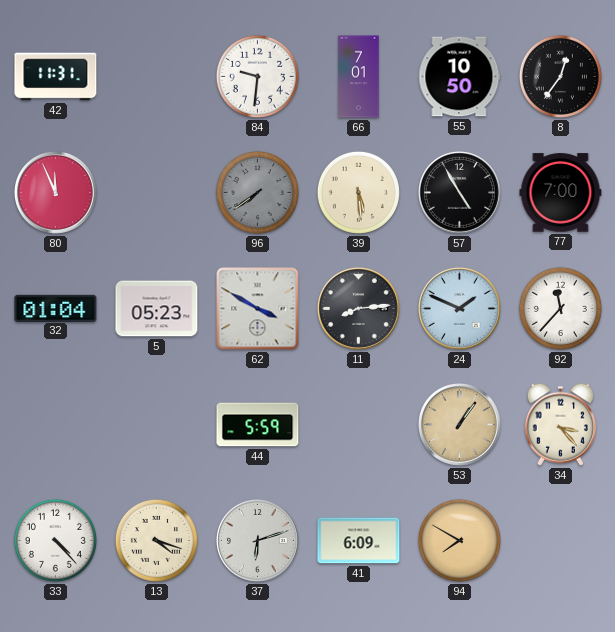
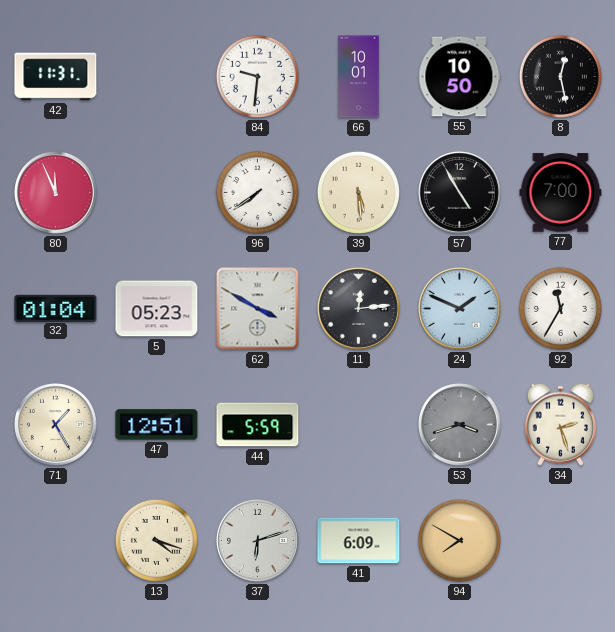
66: 7:01 -> 10:01
8: 12:36 -> 12:28
96 dial: grey -> white
11: 8:14 -> 12:14
92: 11:37 -> 11:35
71: none -> 1:25
47: none -> 12:51
53: 1:06 -> 3:42
53 dial: champagne -> grey
34: 3:23 -> 2:27
33: 4:23 -> none
